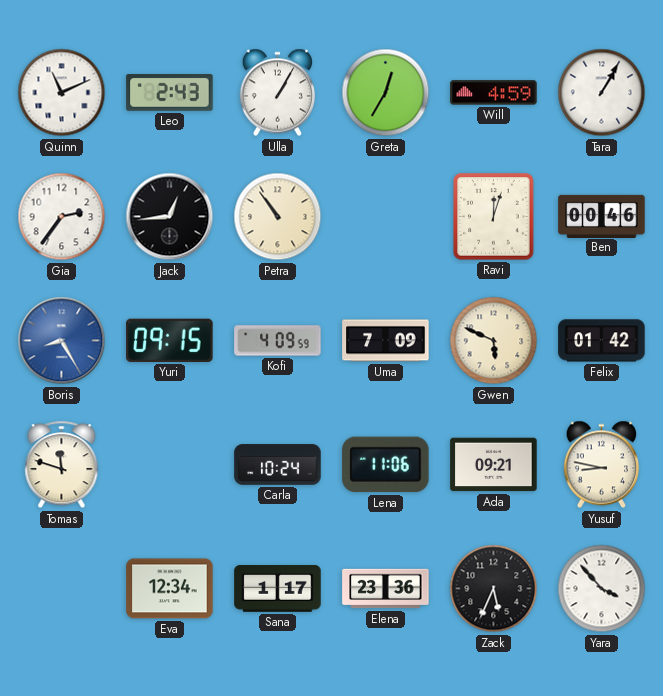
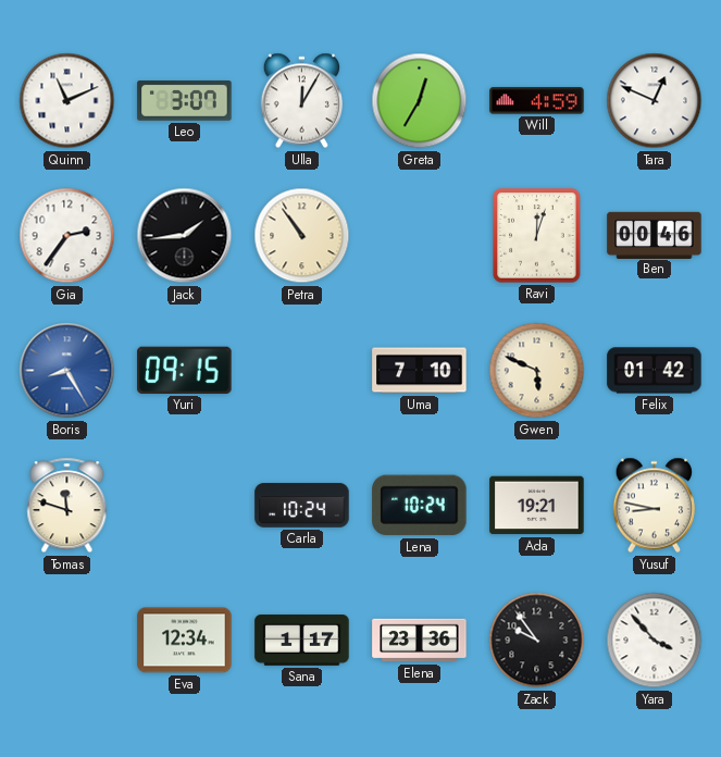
Leo: 2:43 -> 3:07
Ulla: 1:05 -> 12:05
Tara: 1:05 -> 12:49
Jack: 12:44 -> 1:44
Kofi: 4:09 -> none
Uma: 7:09 -> 7:10
Lena: 11:06 -> 10:24
Ada: 09:21 -> 19:21
Zack: 5:34 -> 9:54
